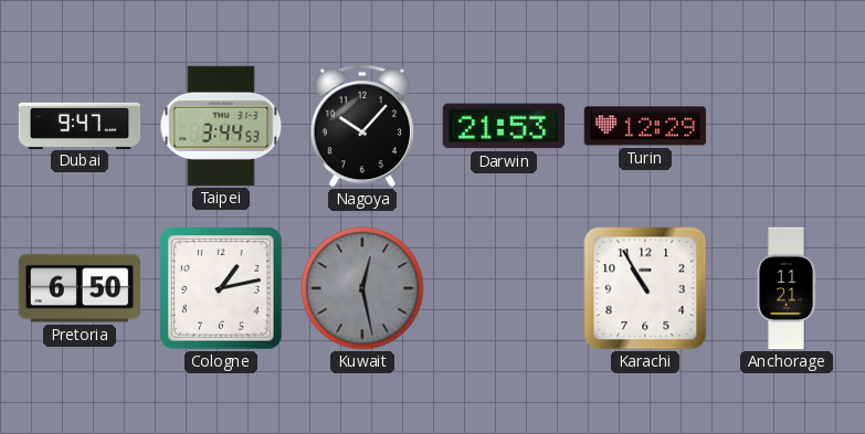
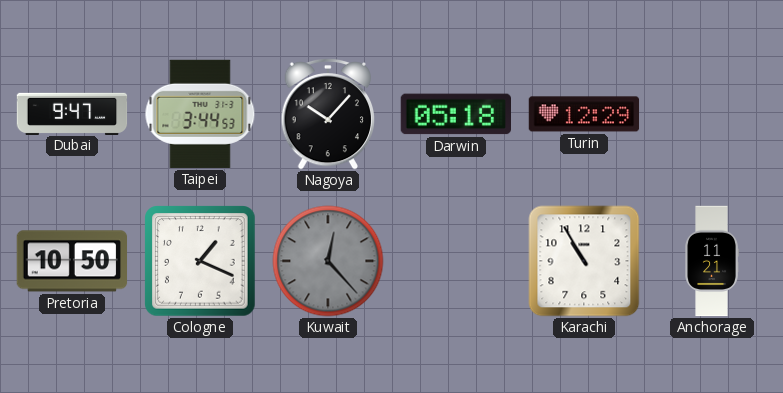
Darwin: 21:53 -> 05:18
Pretoria: 6:50 -> 10:50
Cologne: 1:13 -> 1:19
Kuwait: 12:28 -> 12:23
